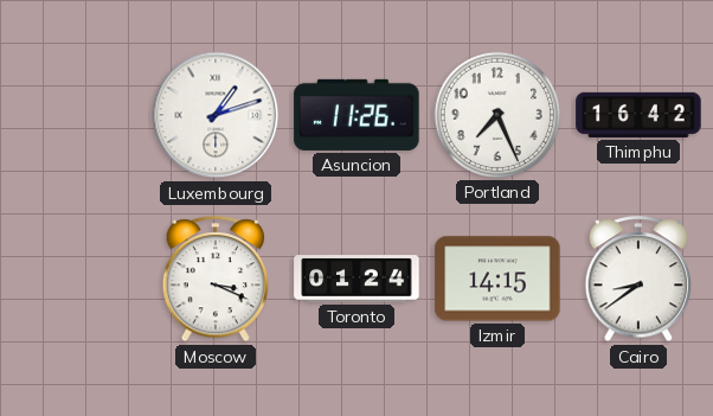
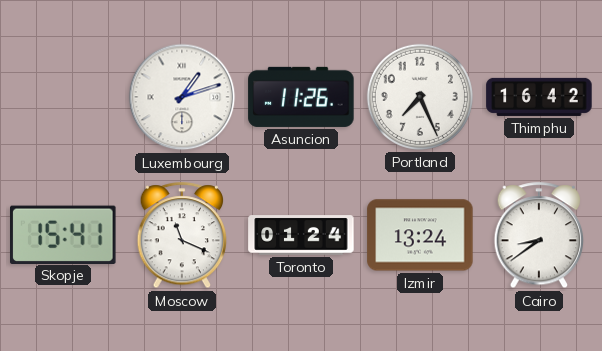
Skopje: none -> 15:41
Moscow: 3:19 -> 11:19
Izmir: 14:15 -> 13:24
